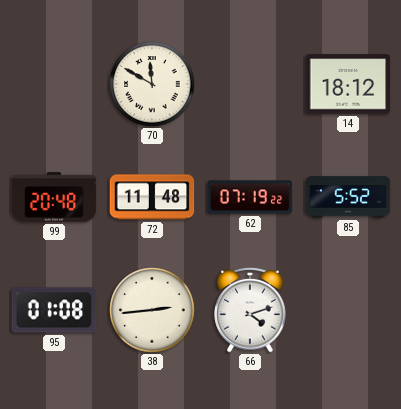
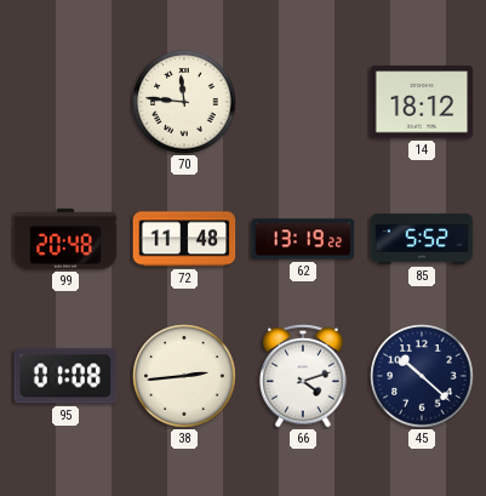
70: 11:50 -> 11:46
62: 07:19 -> 13:19
45: none -> 10:22
